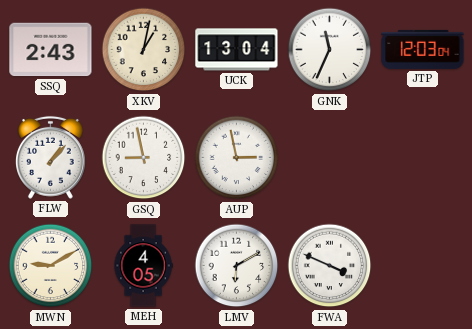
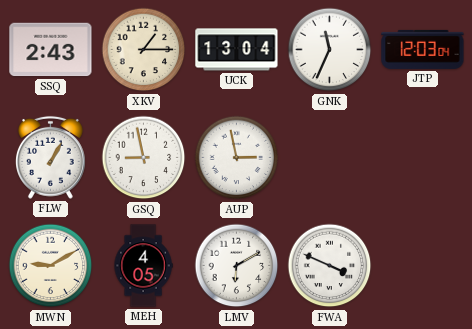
XKV: 1:02 -> 1:15
FLW: 1:07 -> 1:05
